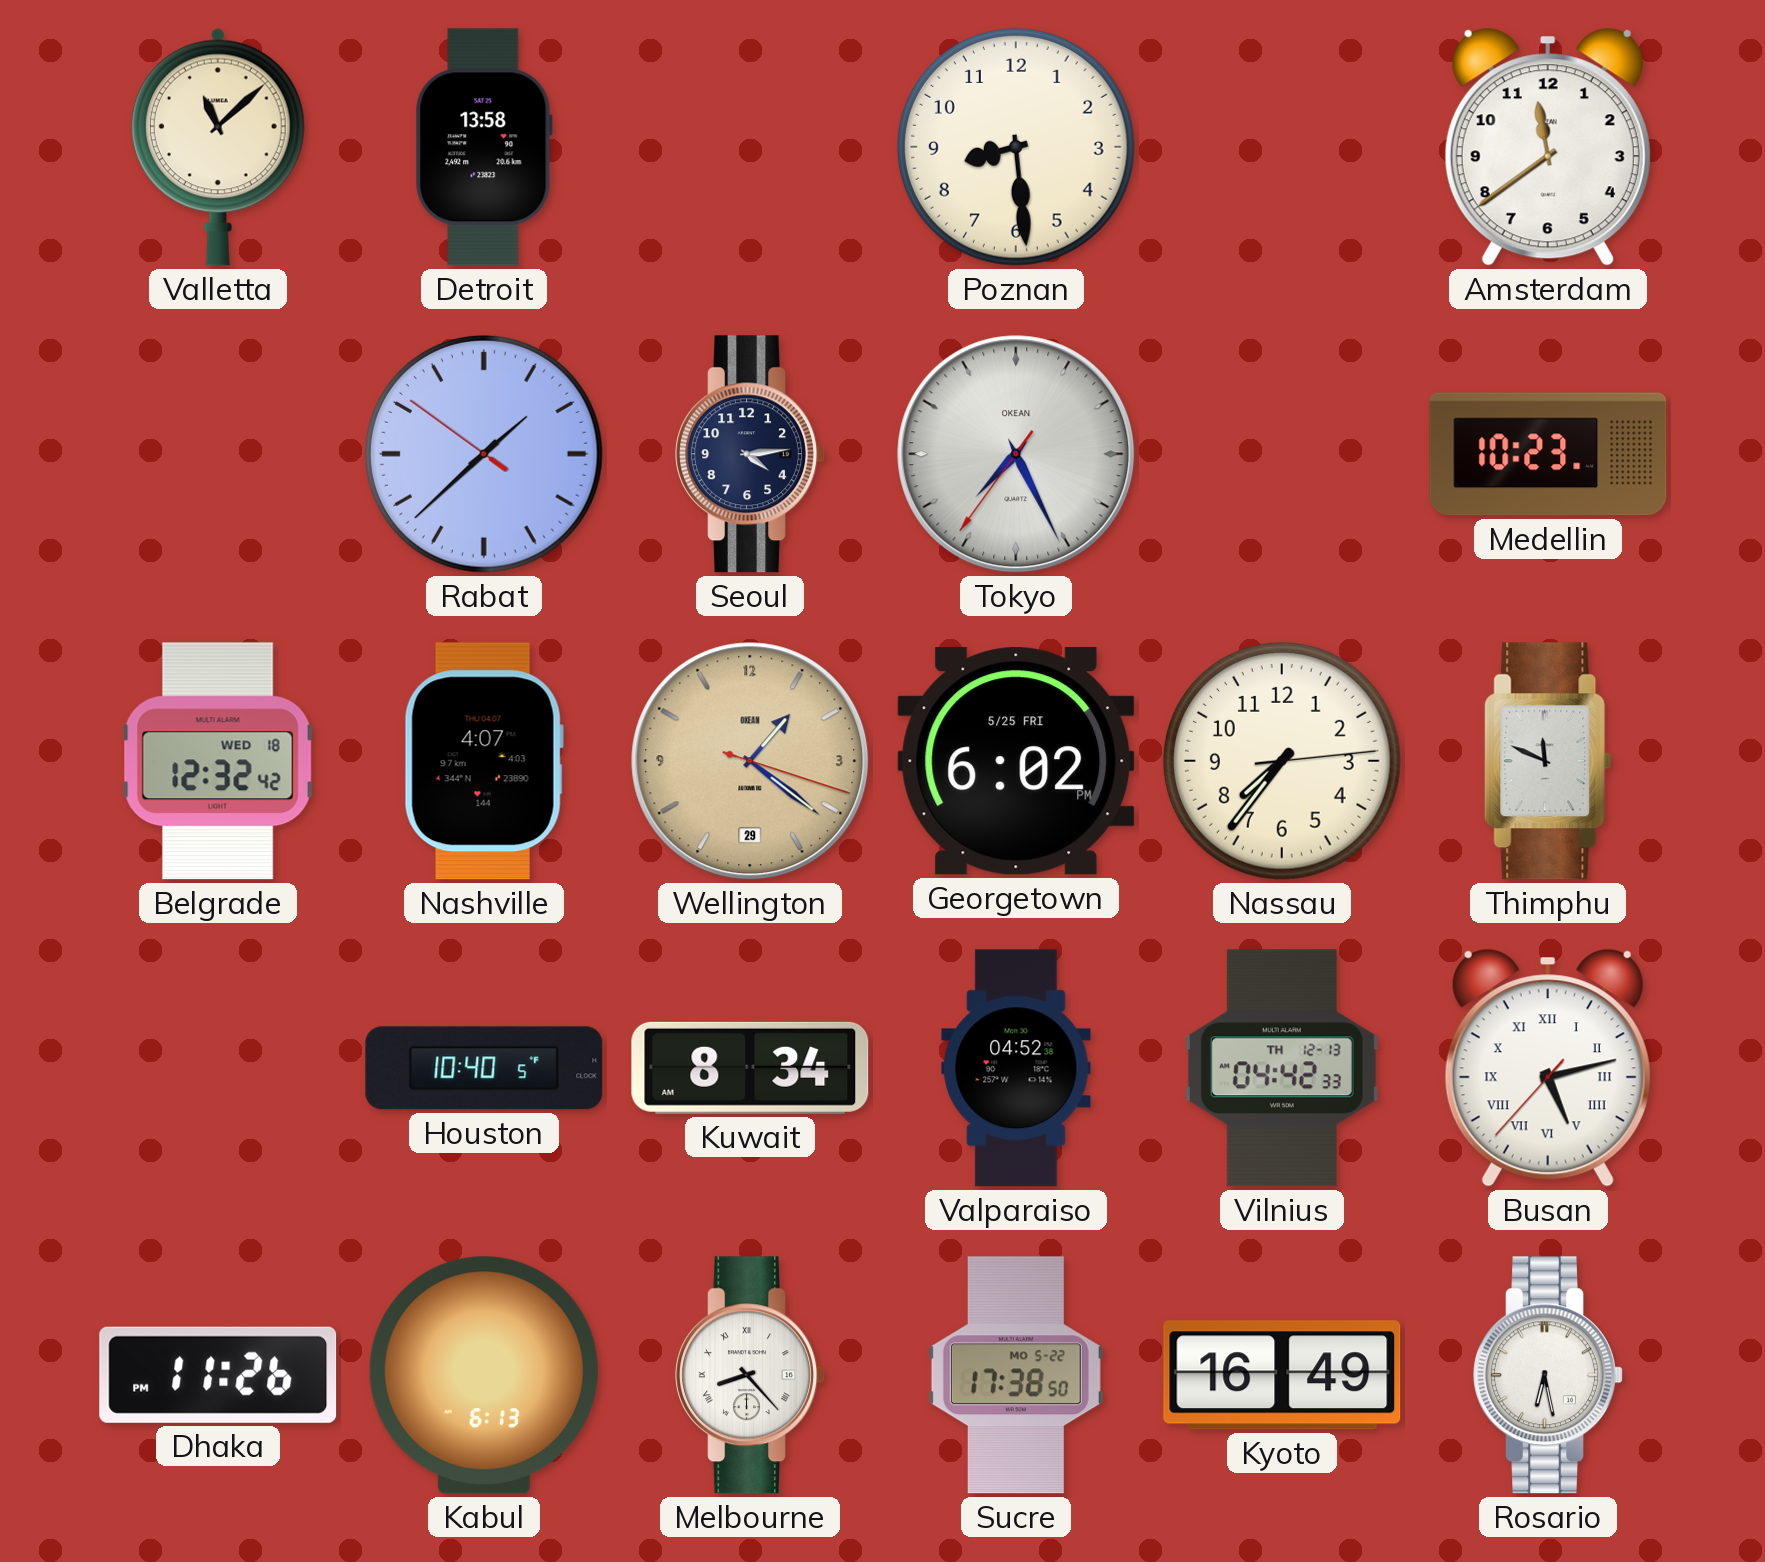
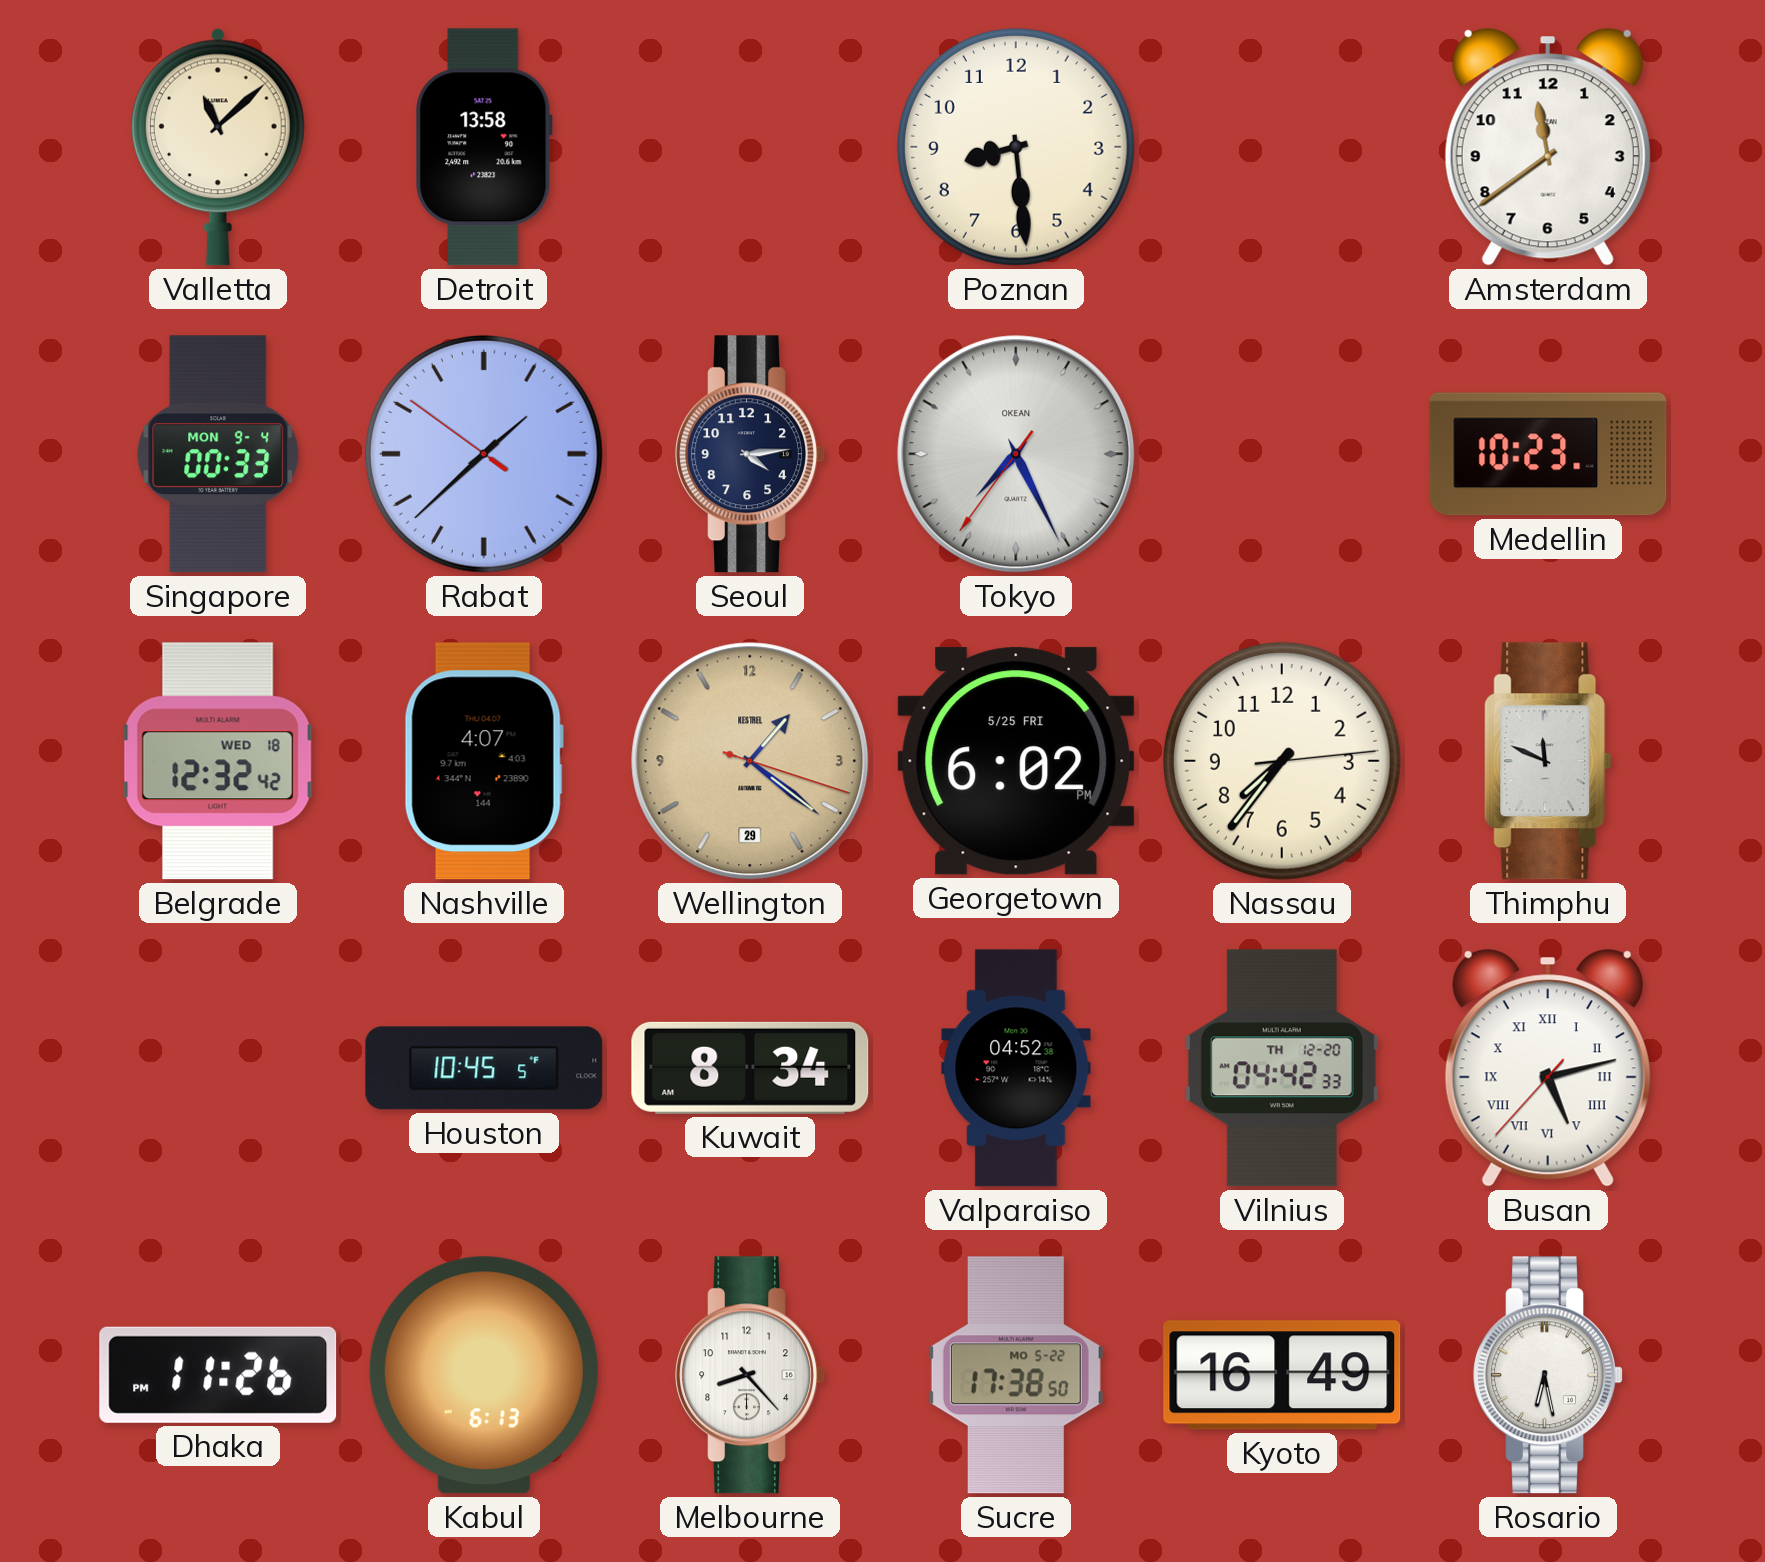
Singapore: none -> 00:33
Wellington brand: OKEAN -> KESTREL
Houston: 10:40 -> 10:45
Vilnius date: TH 12-13 -> TH 12-20
Melbourne numerals: Roman -> Arabic
